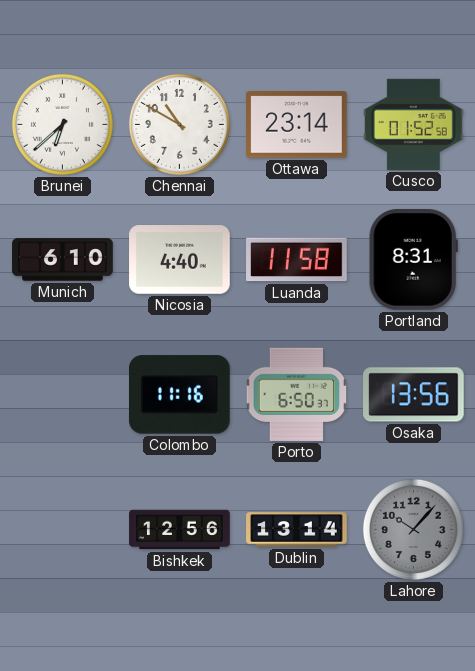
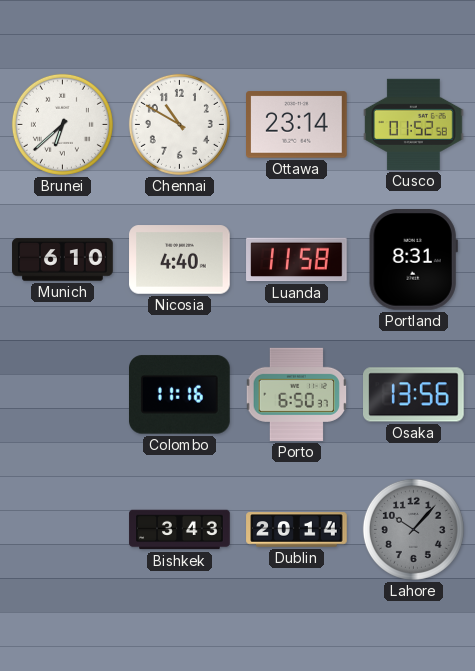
Bishkek: 12:56 -> 3:43
Dublin: 13:14 -> 20:14
